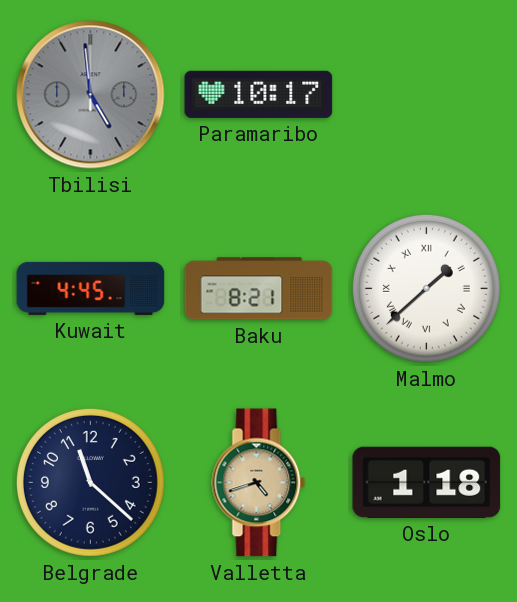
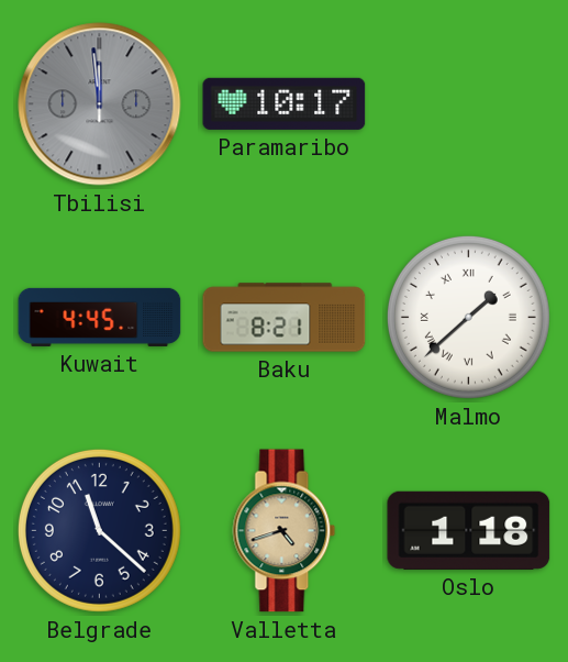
Tbilisi: 4:59 -> 11:59
